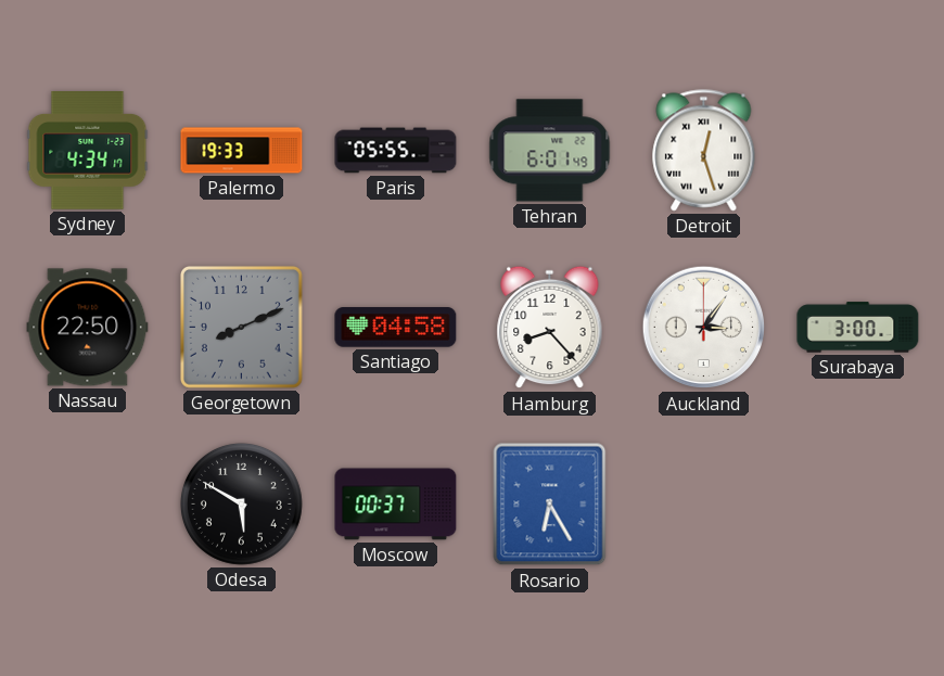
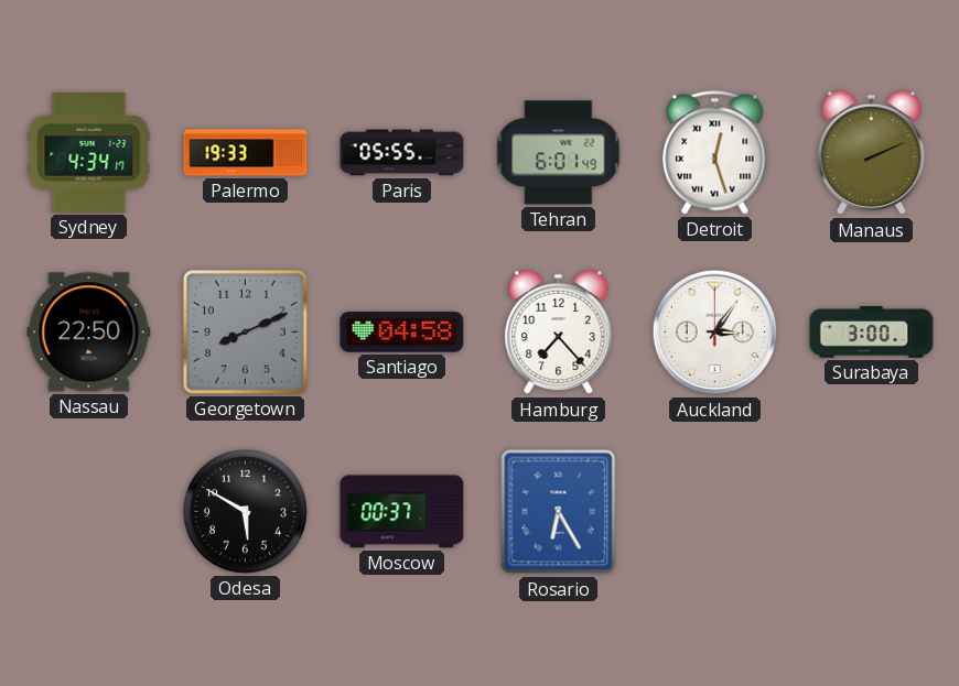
Manaus: none -> 2:11
Hamburg: 8:23 -> 7:23
